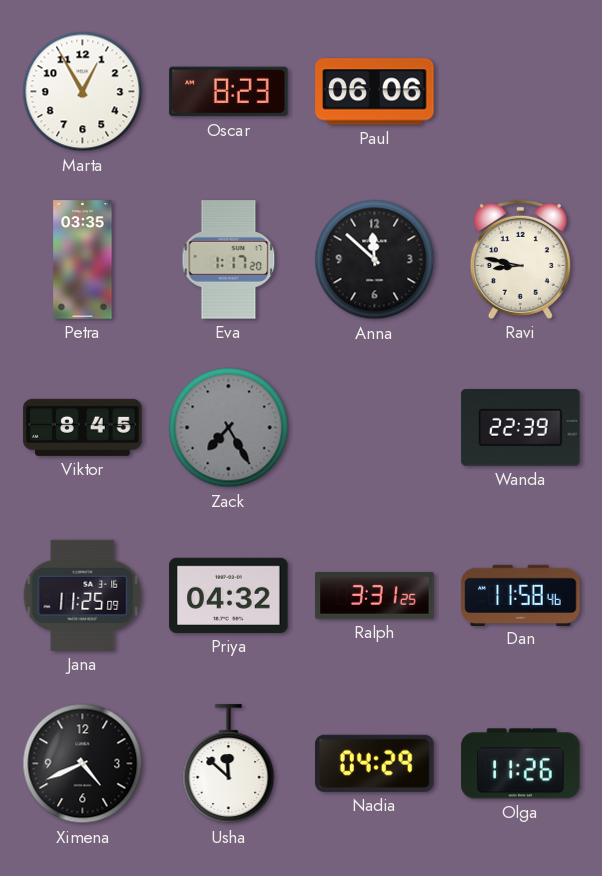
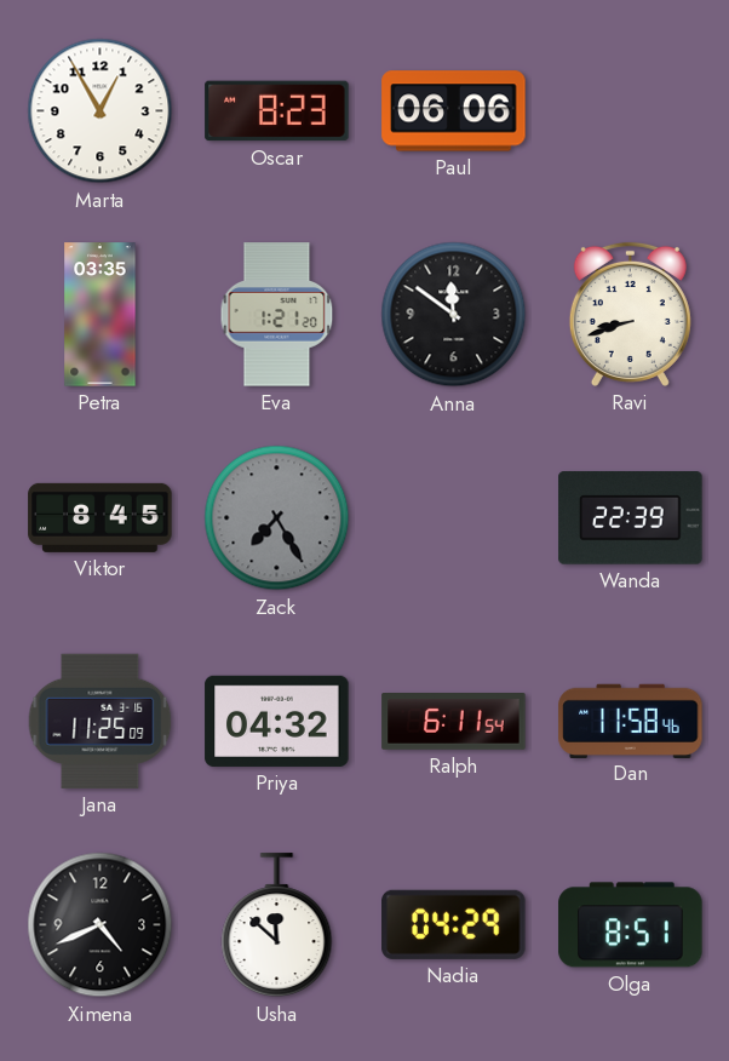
Eva: 1:17 -> 1:21
Anna: 11:52 -> 11:51
Ravi: 8:47 -> 8:42
Ralph: 3:31 -> 6:11
Olga: 11:26 -> 8:51
